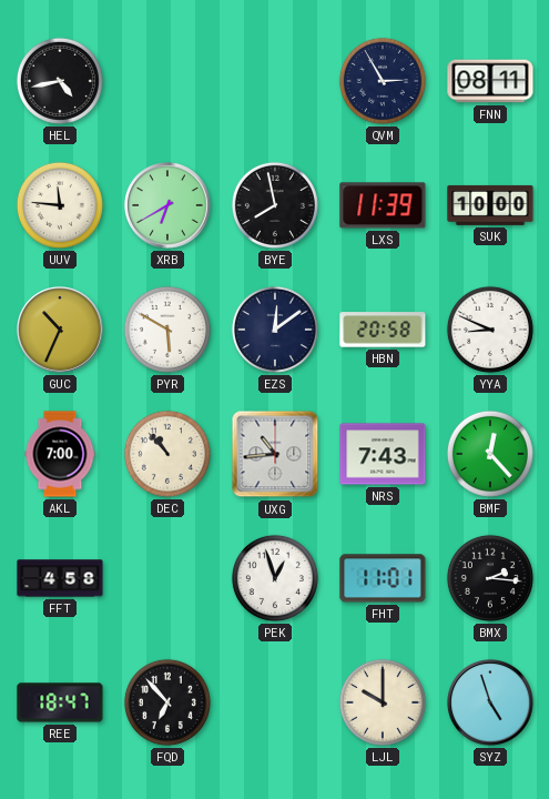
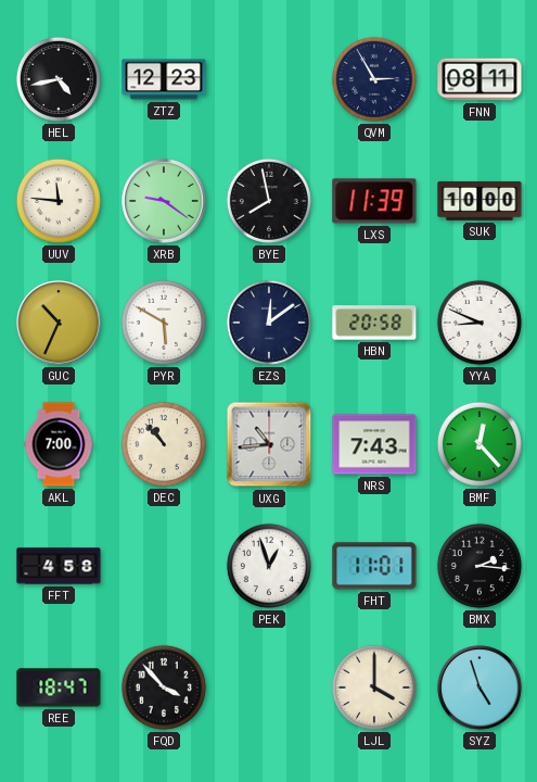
ZTZ: none -> 12:23
XRB: 6:40 -> 9:21
FQD: 6:53 -> 3:53
LJL: 10:00 -> 4:00
